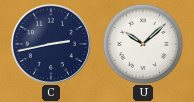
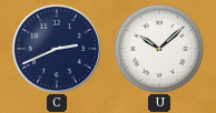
C: 2:43 -> 2:41
